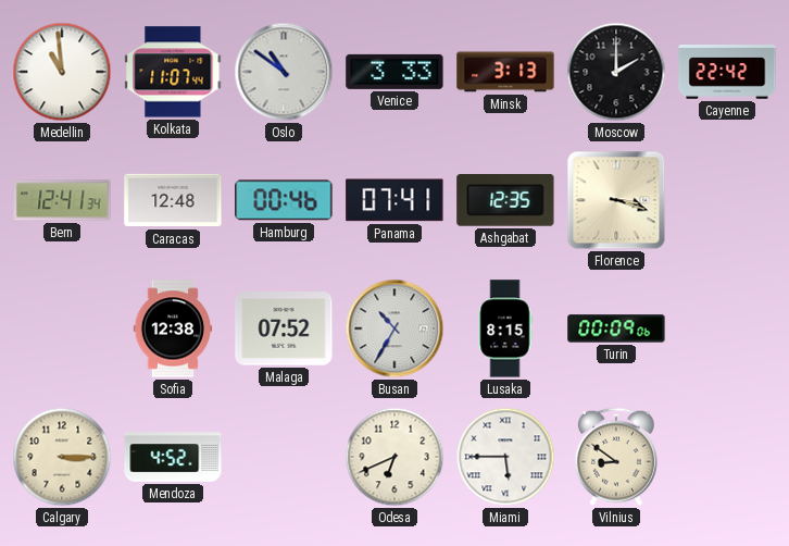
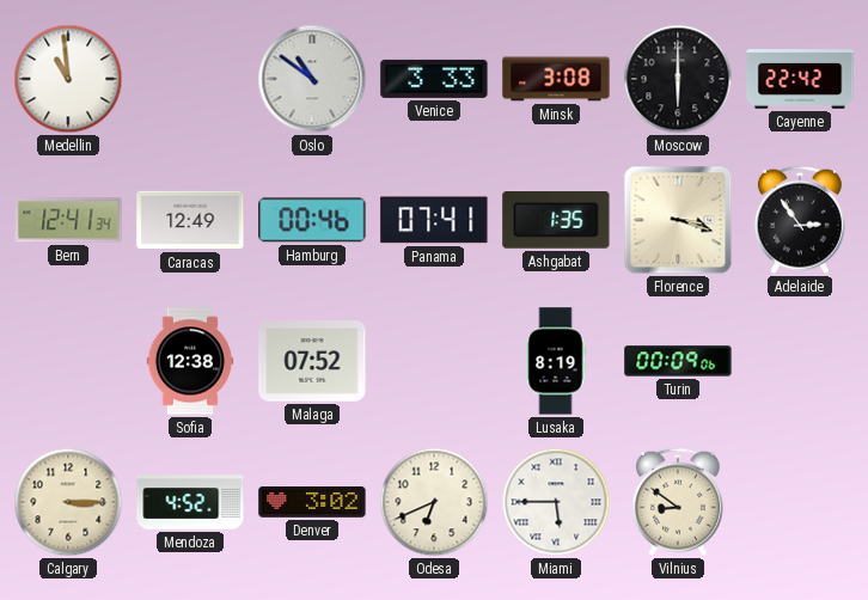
Kolkata: 11:07 -> none
Minsk: 3:13 -> 3:08
Moscow: 2:00 -> 6:00
Caracas: 12:48 -> 12:49
Ashgabat: 12:35 -> 1:35
Adelaide: none -> 2:54
Busan: 10:35 -> none
Lusaka: 8:15 -> 8:19
Denver: none -> 3:02
